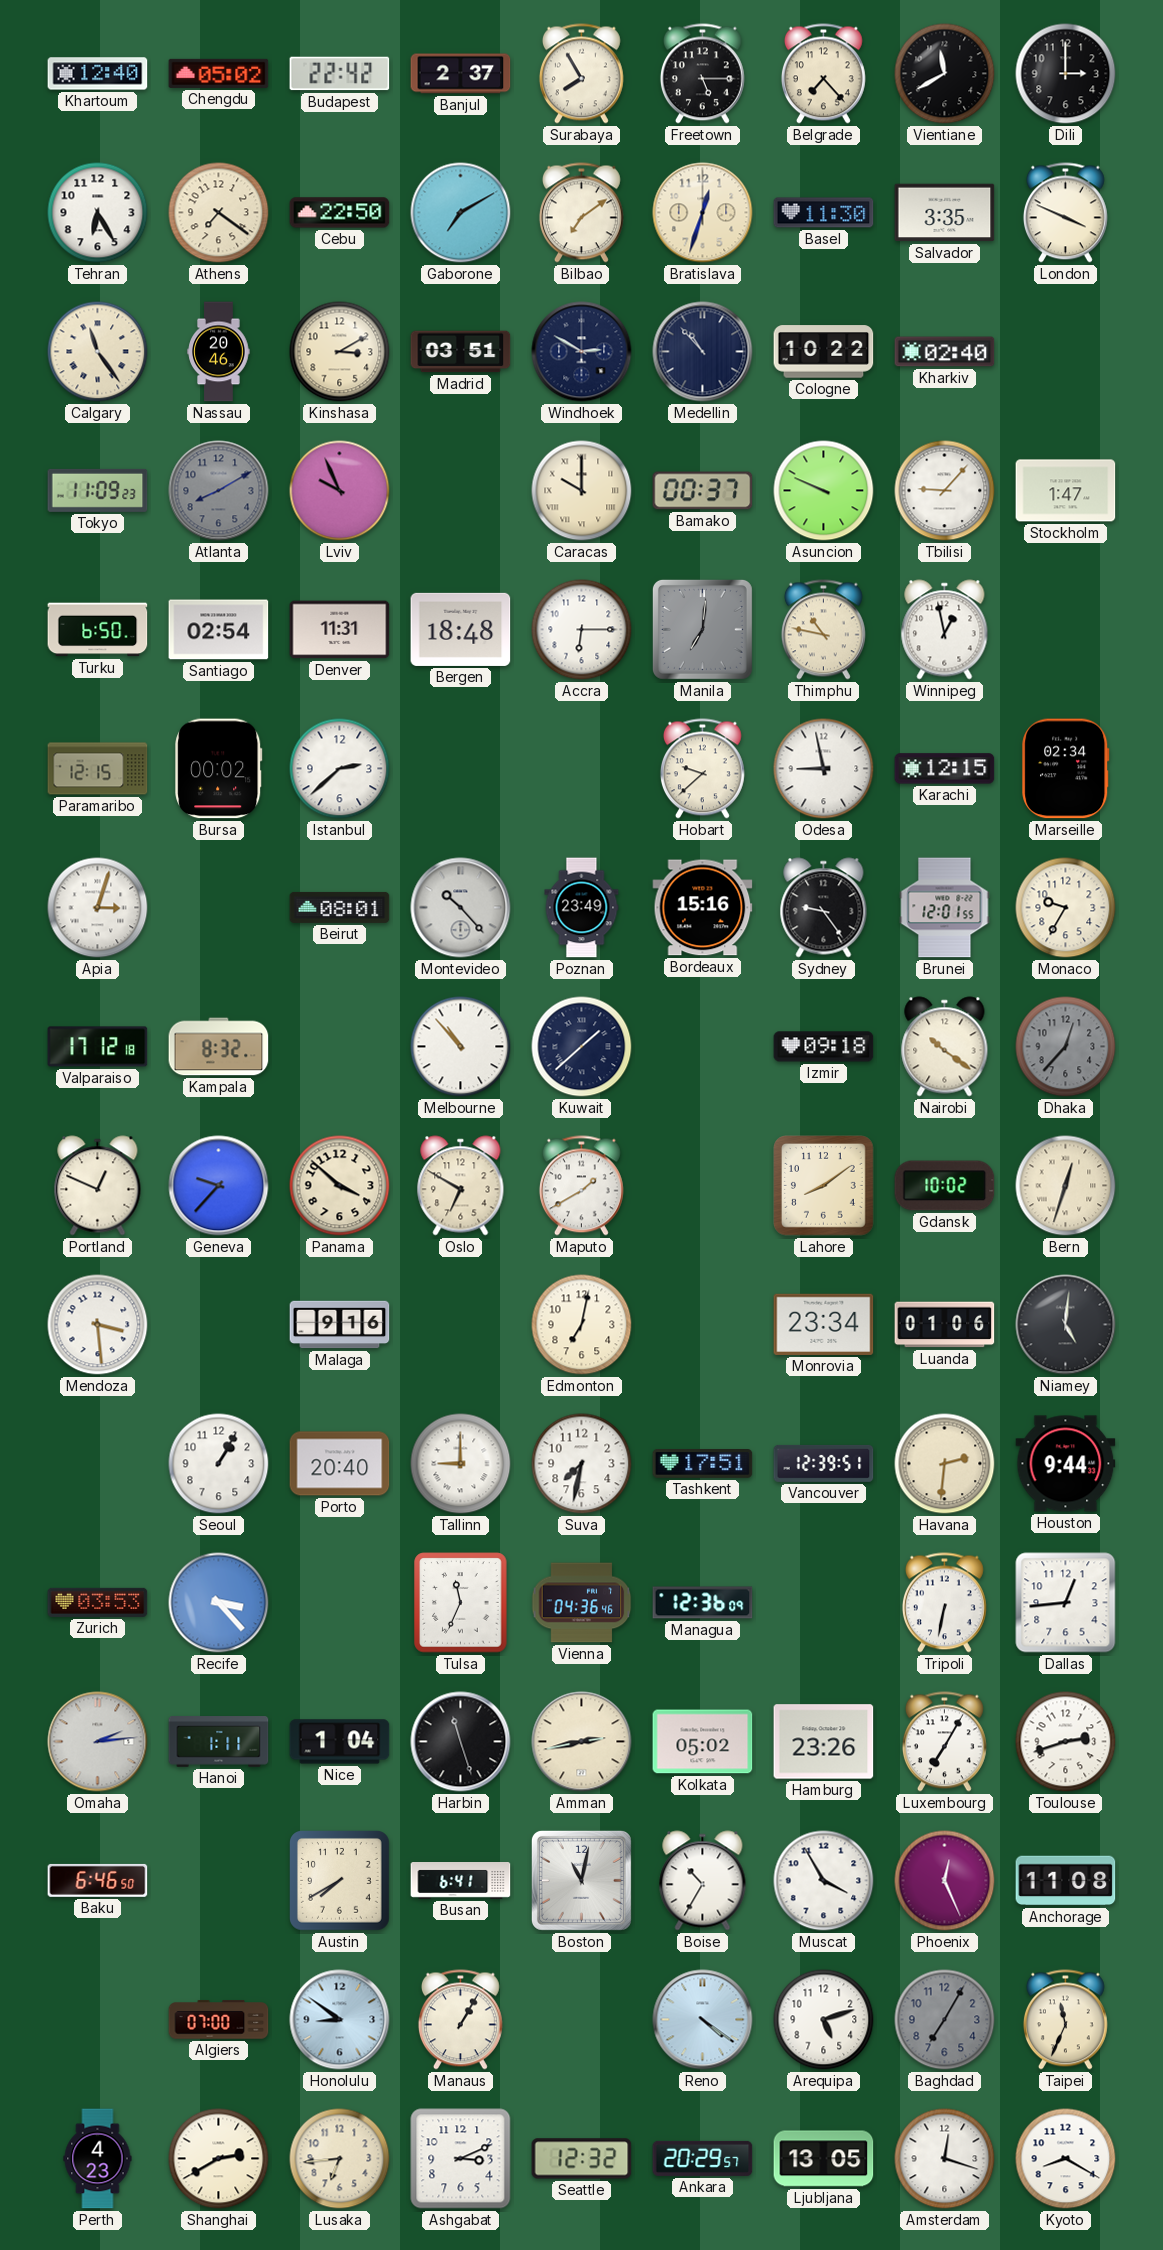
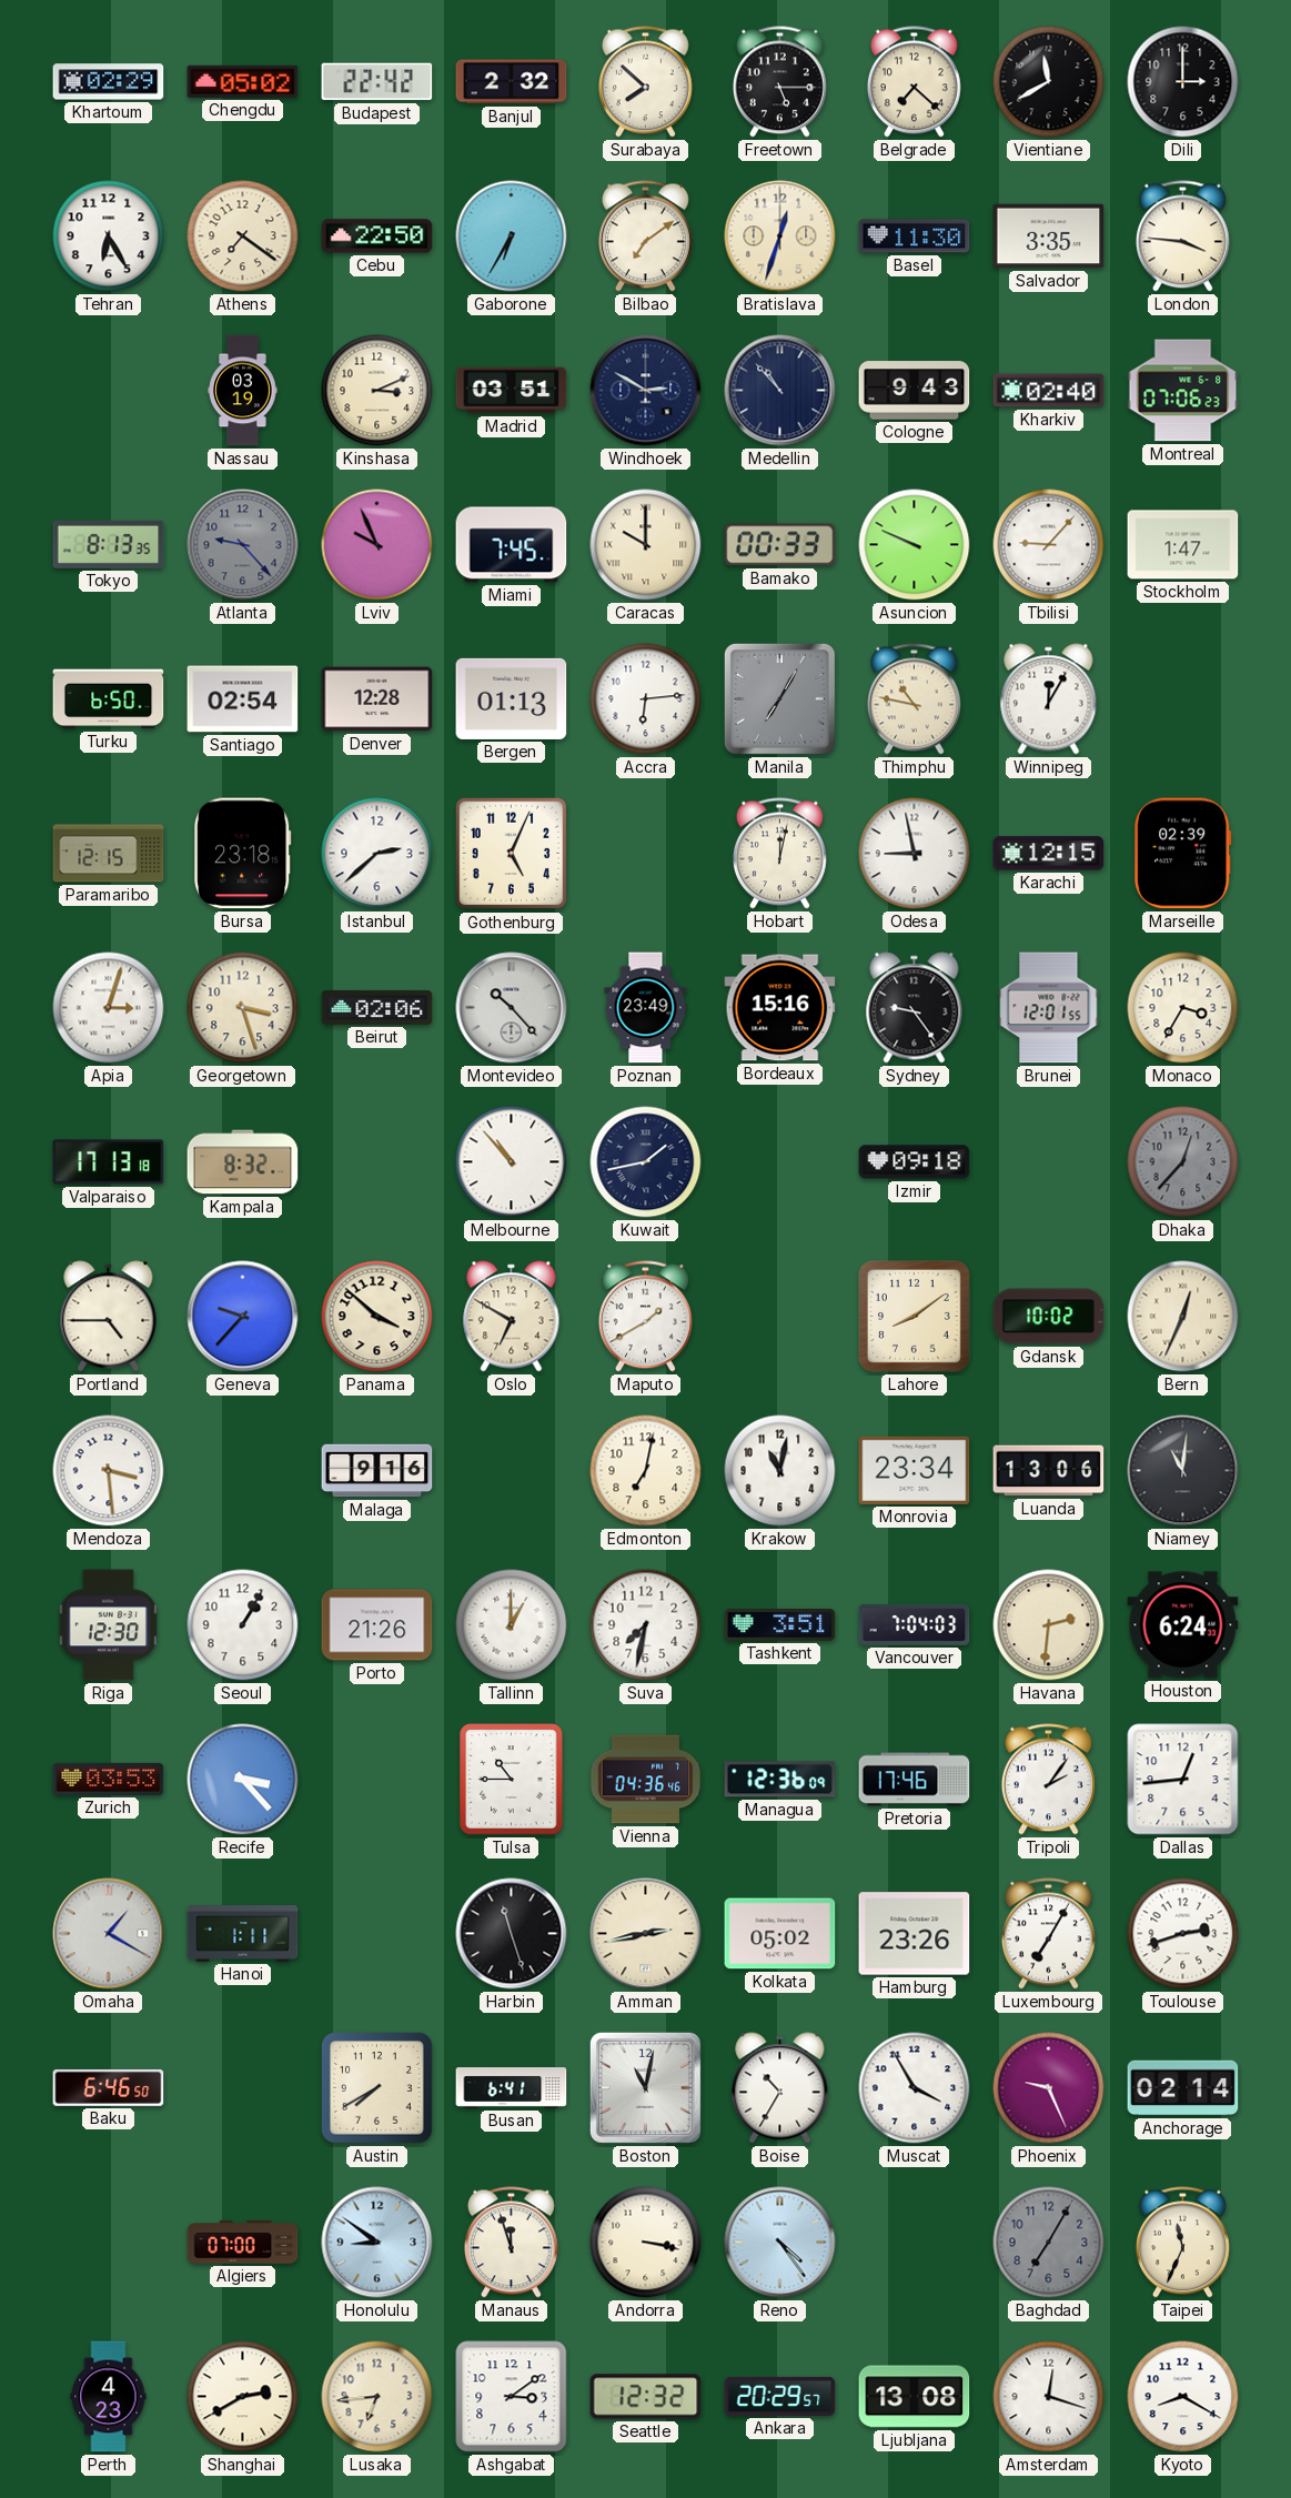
Khartoum: 12:40 -> 02:29
Banjul: 2:37 -> 2:32
Surabaya: 7:55 -> 7:52
Belgrade: 7:23 -> 7:22
Gaborone: 7:10 -> 6:35
London: 3:49 -> 3:46
Calgary: 11:24 -> none
Nassau: 20:46 -> 03:19
Kinshasa: 3:10 -> 3:11
Cologne: 10:22 -> 9:43
Montreal: none -> 07:06
Tokyo: 11:09 -> 8:13
Atlanta: 8:10 -> 9:23
Miami: none -> 7:45
Bamako: 00:37 -> 00:33
Denver: 11:31 -> 12:28
Bergen: 18:48 -> 01:13
Accra: 6:15 -> 6:14
Manila: 7:01 -> 7:05
Winnipeg: 12:58 -> 12:05
Bursa: 00:02 -> 23:18
Gothenburg: none -> 5:04
Hobart: 9:38 -> 12:02
Marseille: 02:34 -> 02:39
Georgetown: none -> 3:27
Beirut: 08:01 -> 02:06
Monaco: 9:35 -> 3:35
Valparaiso: 17:12 -> 17:13
Kuwait: 1:38 -> 1:43
Nairobi: 10:21 -> none
Portland: 12:49 -> 4:45
Bern: 12:33 -> 12:34
Krakow: none -> 11:02
Luanda: 01:06 -> 13:06
Niamey: 5:01 -> 11:01
Riga: none -> 12:30
Porto: 20:40 -> 21:26
Tallinn: 9:00 -> 1:00
Tashkent: 17:51 -> 3:51
Vancouver: 12:39 -> 7:04
Houston: 9:44 -> 6:24
Tulsa: 11:34 -> 10:45
Pretoria: none -> 17:46
Tripoli: 6:32 -> 2:06
Omaha: 2:14 -> 1:20
Nice: 1:04 -> none
Phoenix: 12:26 -> 9:26
Anchorage: 11:08 -> 02:14
Manaus: 1:05 -> 11:57
Andorra: none -> 3:17
Reno: 4:21 -> 4:24
Arequipa: 5:12 -> none
Ashgabat: 3:11 -> 3:09
Ljubljana: 13:05 -> 13:08
